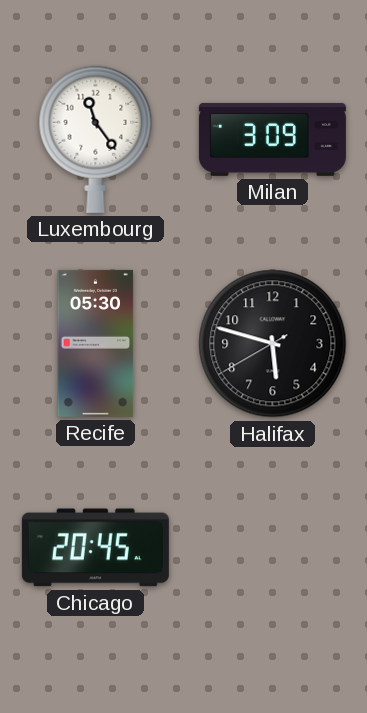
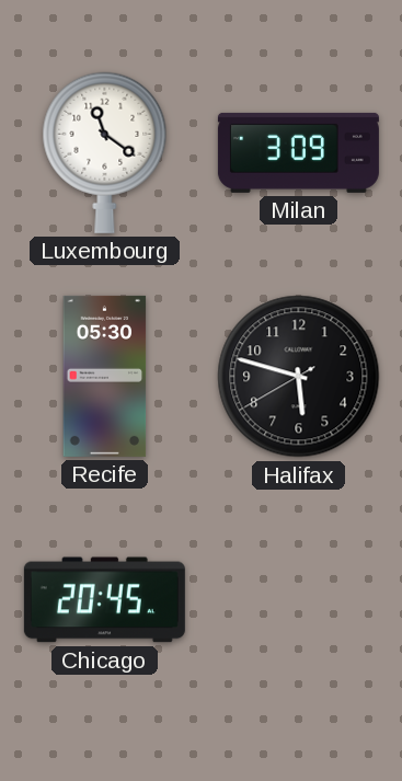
Luxembourg: 11:24 -> 11:21
